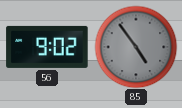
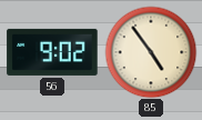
85 dial: grey -> cream
